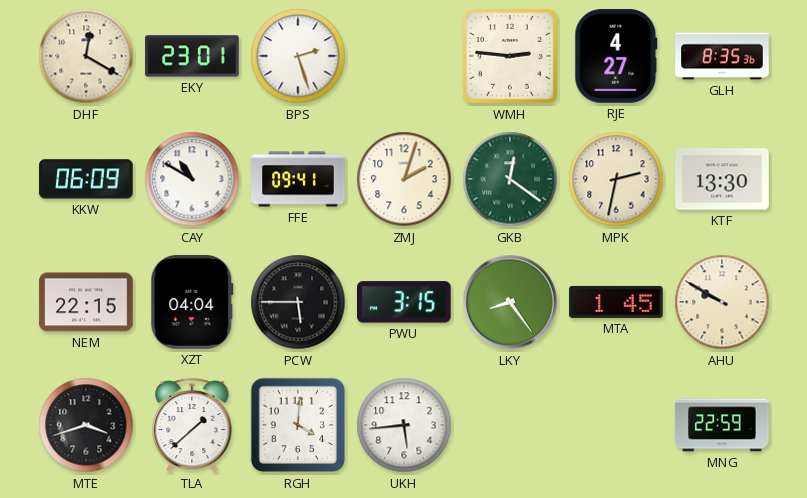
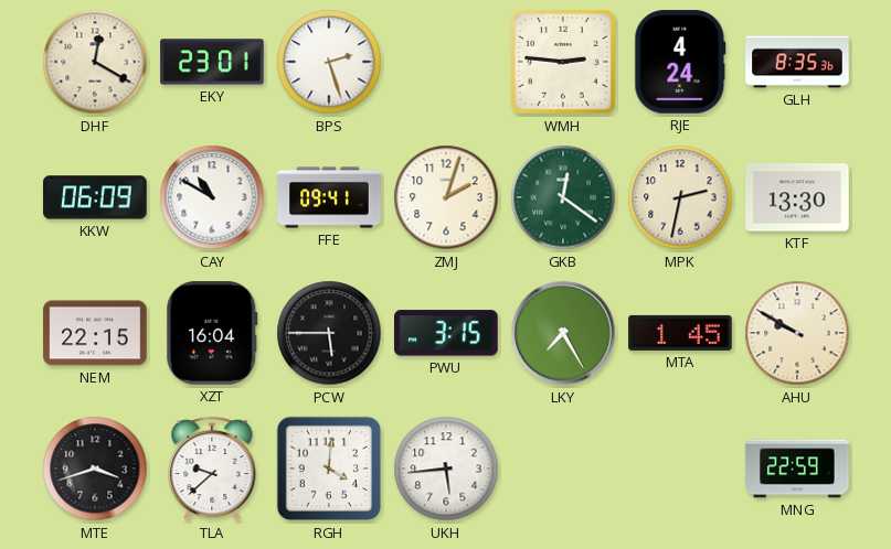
RJE: 4:27 -> 4:24
XZT: 04:04 -> 16:04
LKY: 8:24 -> 7:25
TLA: 1:38 -> 9:38
